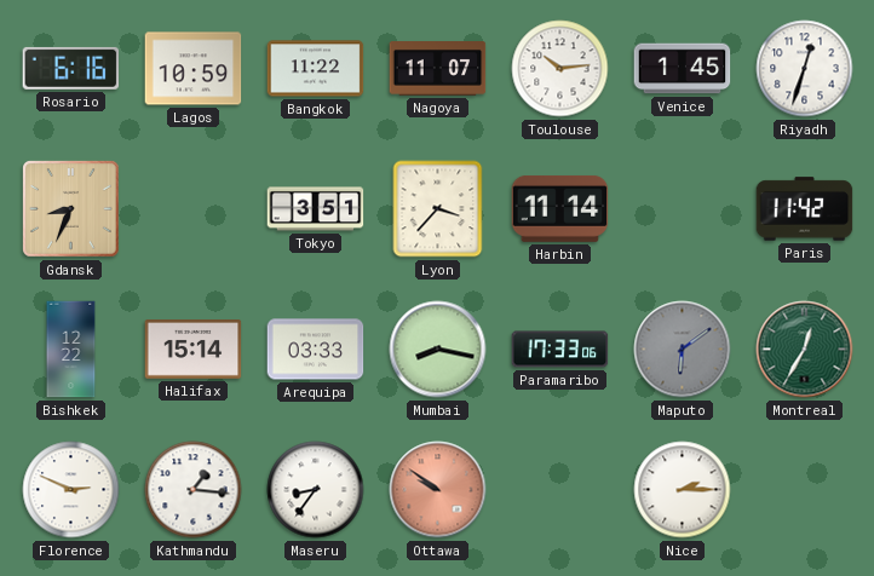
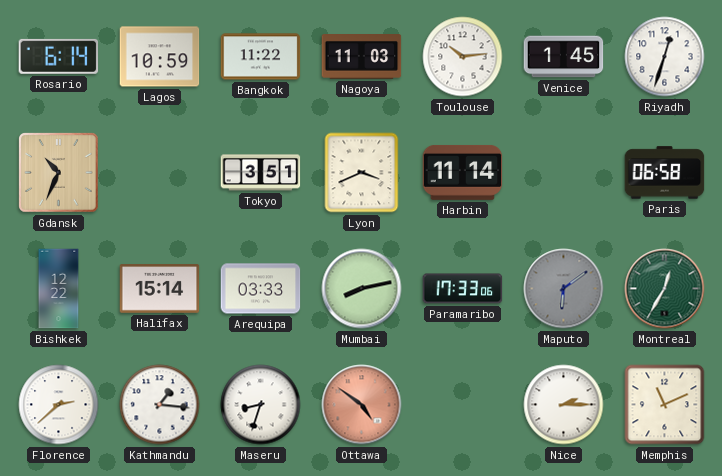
Rosario: 6:16 -> 6:14
Nagoya: 11:07 -> 11:03
Gdansk: 8:34 -> 10:34
Lyon: 3:37 -> 3:41
Paris: 11:42 -> 06:58
Mumbai: 8:17 -> 8:13
Florence: 2:49 -> 2:38
Maseru: 8:36 -> 8:33
Ottawa: 9:51 -> 4:51
Memphis: none -> 11:11
